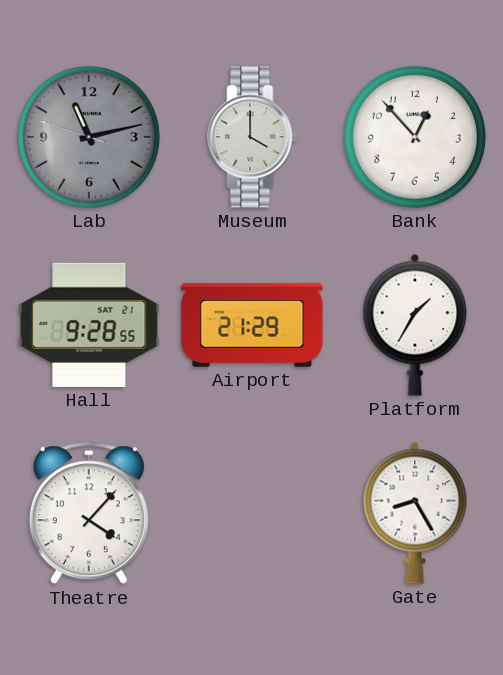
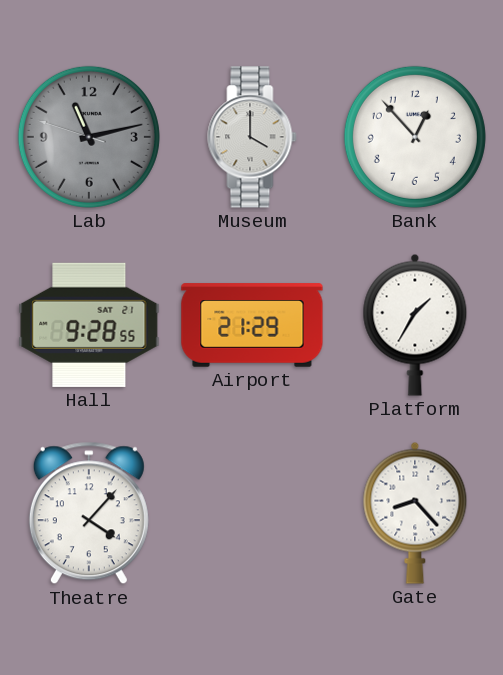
Gate: 8:25 -> 8:23
